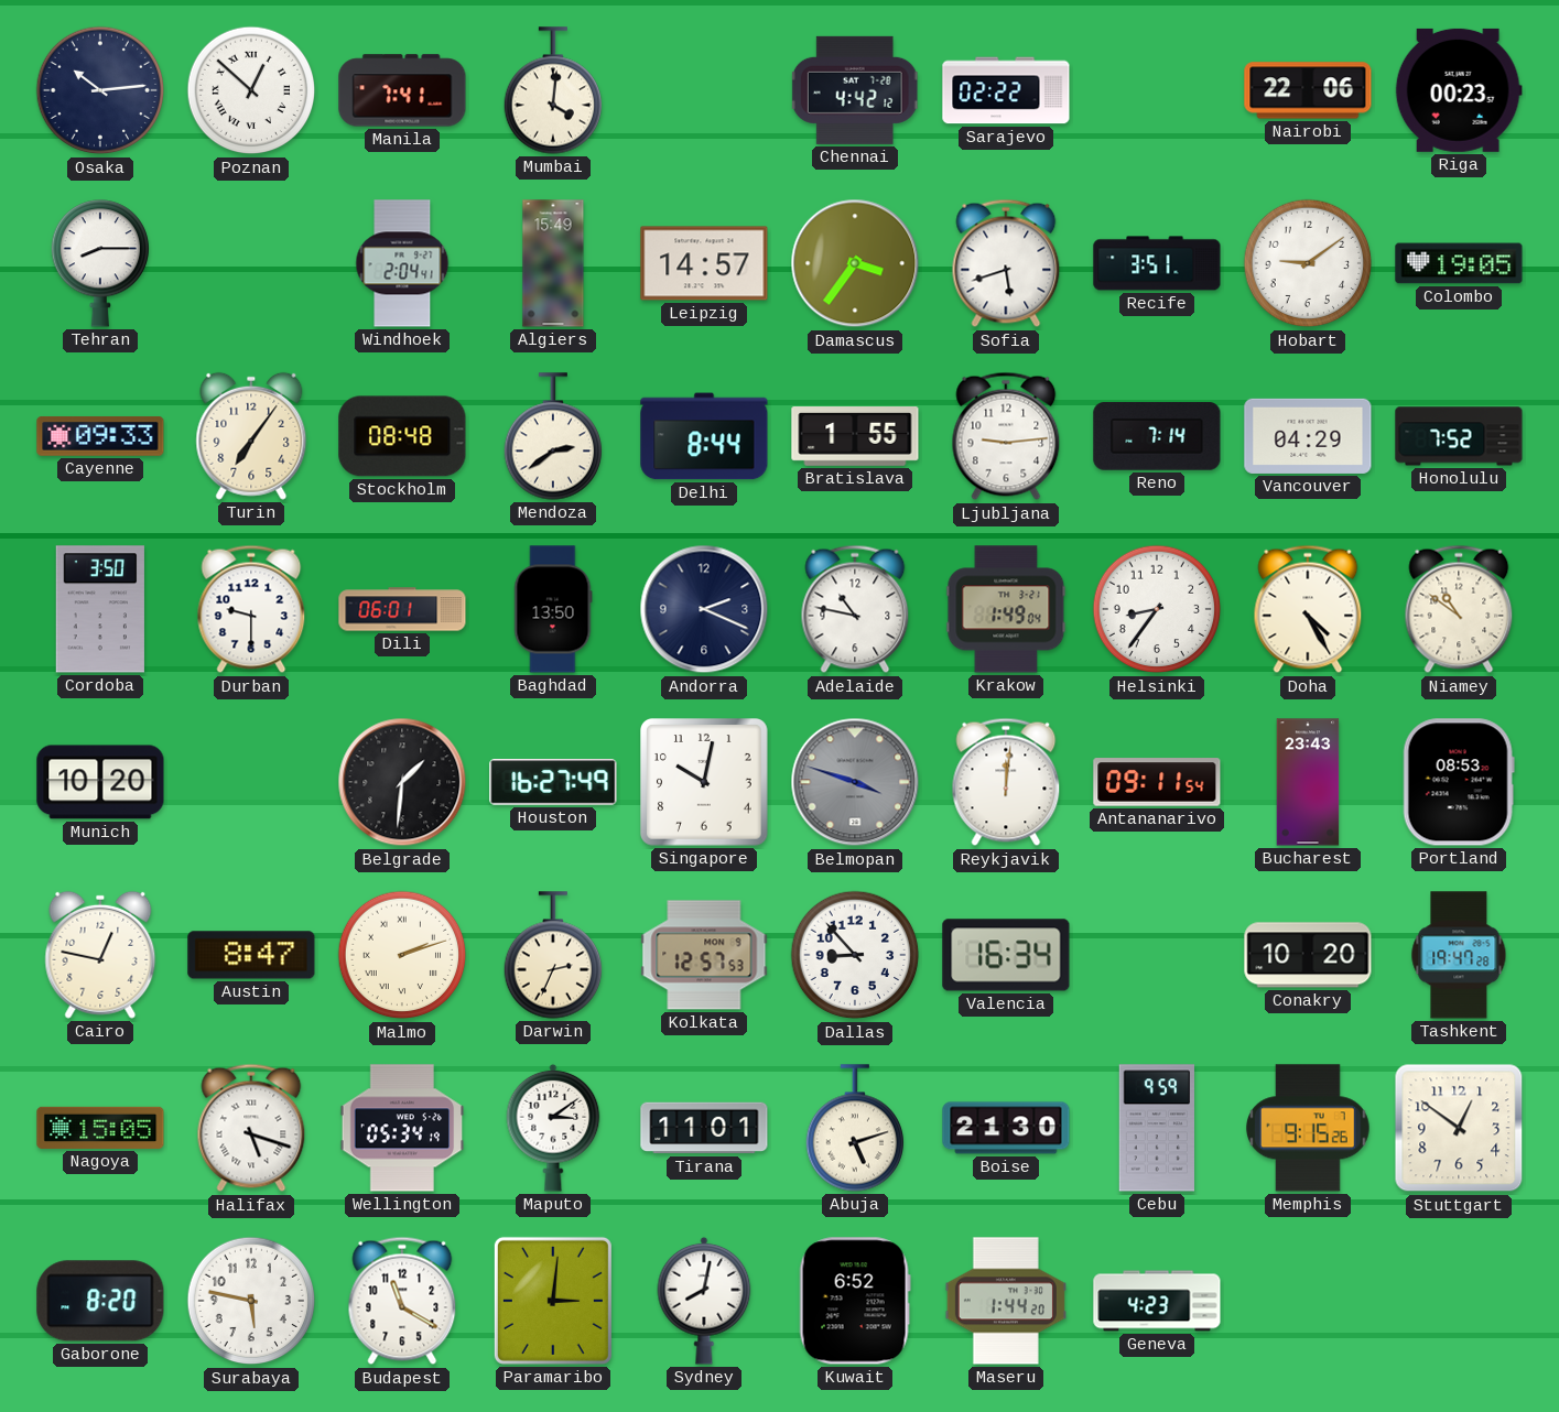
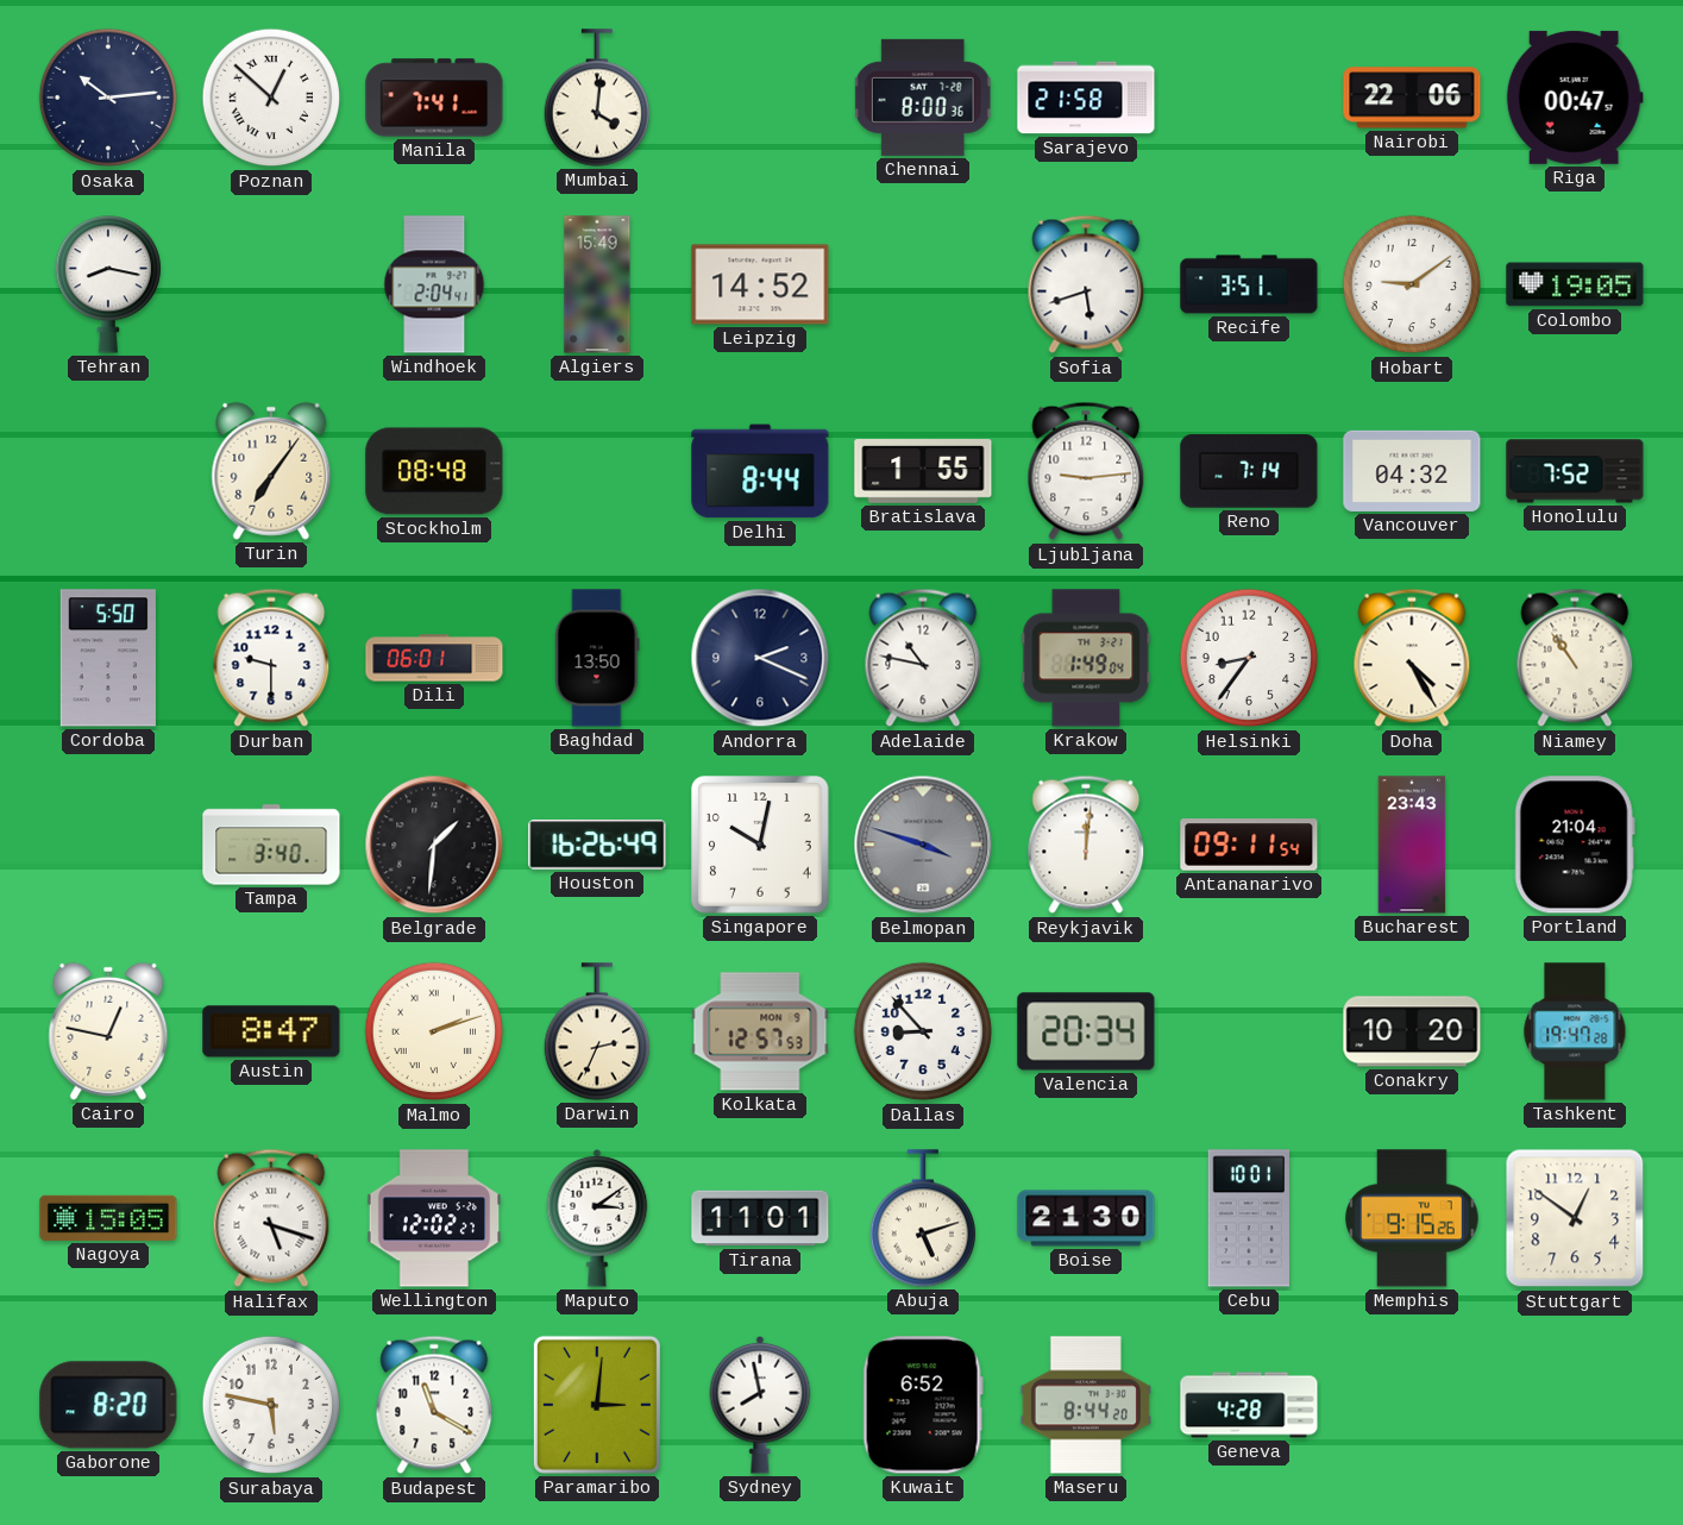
Chennai: 4:42 -> 8:00
Sarajevo: 02:22 -> 21:58
Riga: 00:23 -> 00:47
Tehran: 8:15 -> 8:17
Leipzig: 14:57 -> 14:52
Damascus: 3:36 -> none
Cayenne: 09:33 -> none
Mendoza: 2:39 -> none
Vancouver: 04:29 -> 04:32
Cordoba: 3:50 -> 5:50
Niamey: 10:51 -> 10:54
Munich: 10:20 -> none
Tampa: none -> 3:40
Houston: 16:27 -> 16:26
Portland: 08:53 -> 21:04
Valencia: 16:34 -> 20:34
Wellington: 05:34 -> 12:02
Cebu: 9:59 -> 10:01
Sydney: 8:02 -> 7:58
Maseru: 1:44 -> 8:44
Geneva: 4:23 -> 4:28
